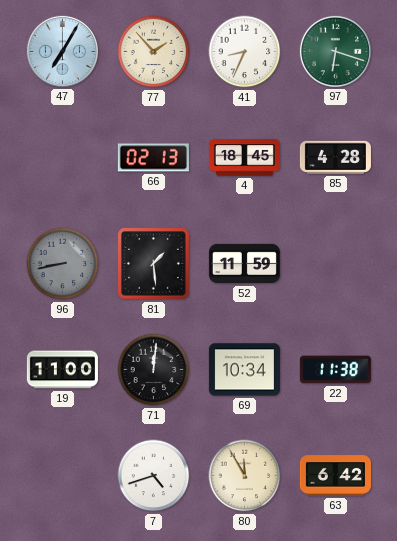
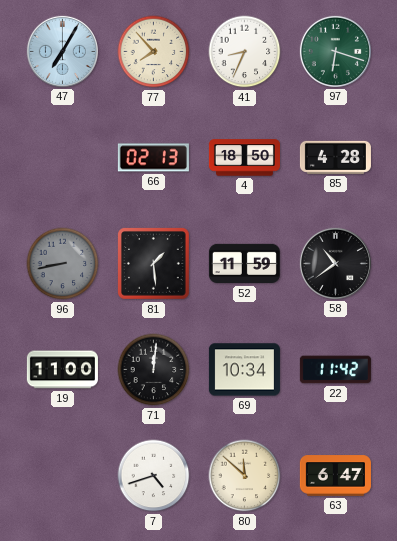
77: 1:53 -> 7:53
4: 18:45 -> 18:50
58: none -> 10:39
22: 11:38 -> 11:42
80: 11:55 -> 11:52
63: 6:42 -> 6:47
